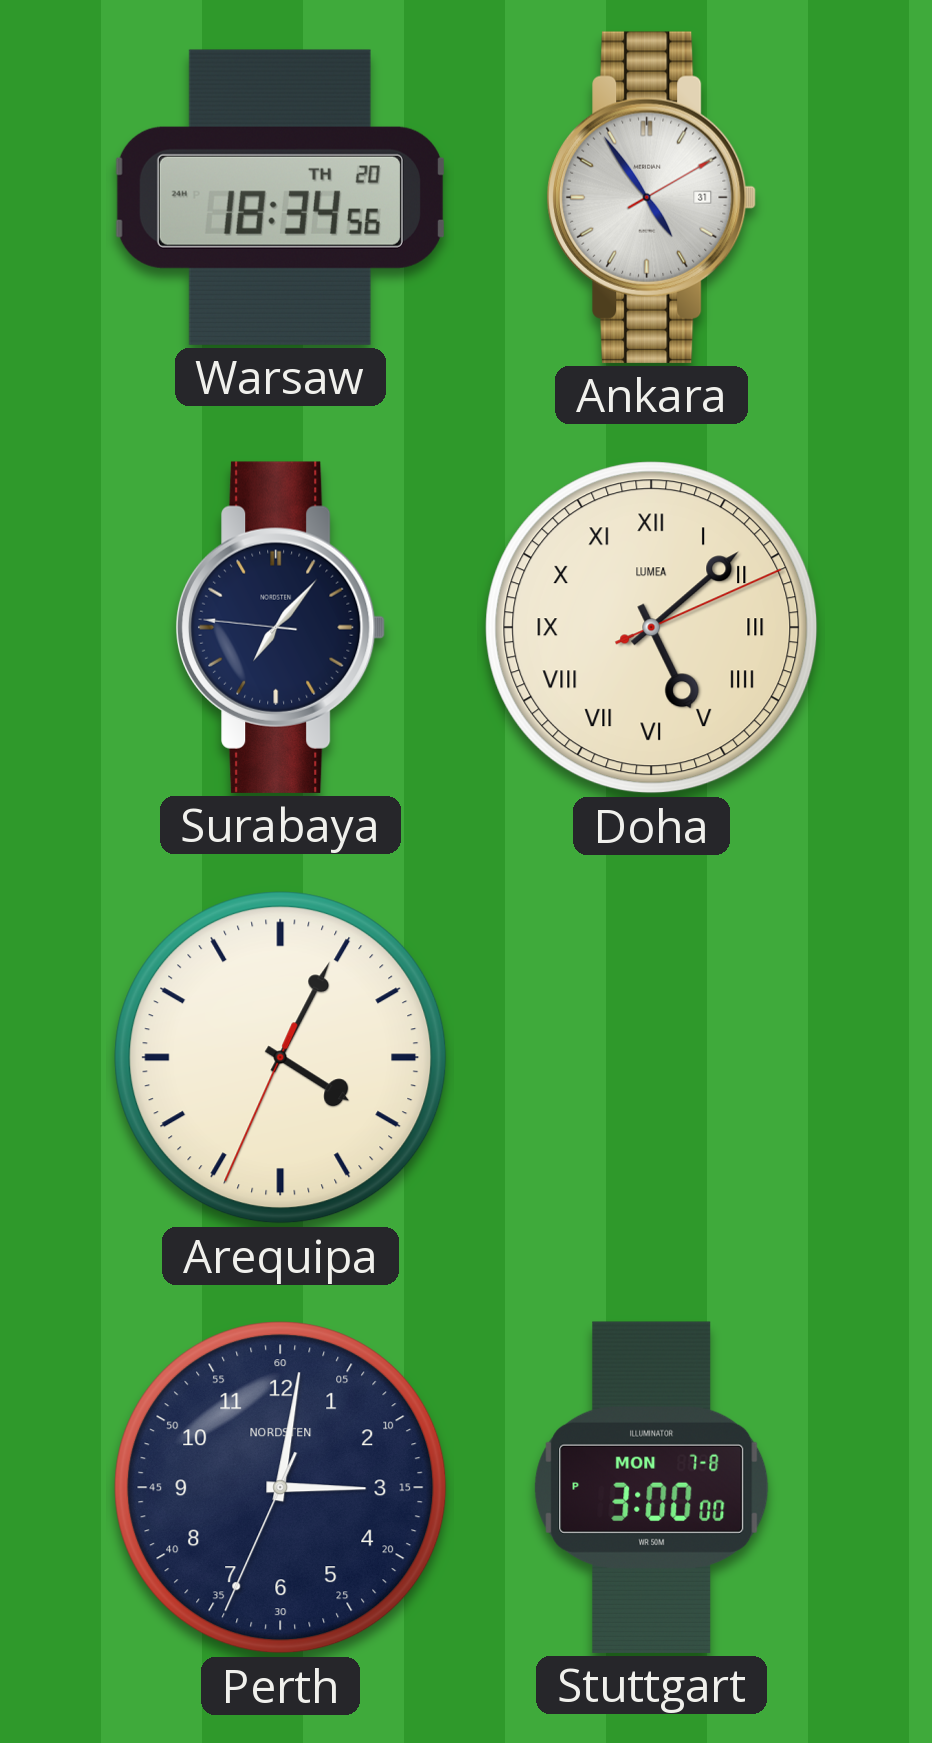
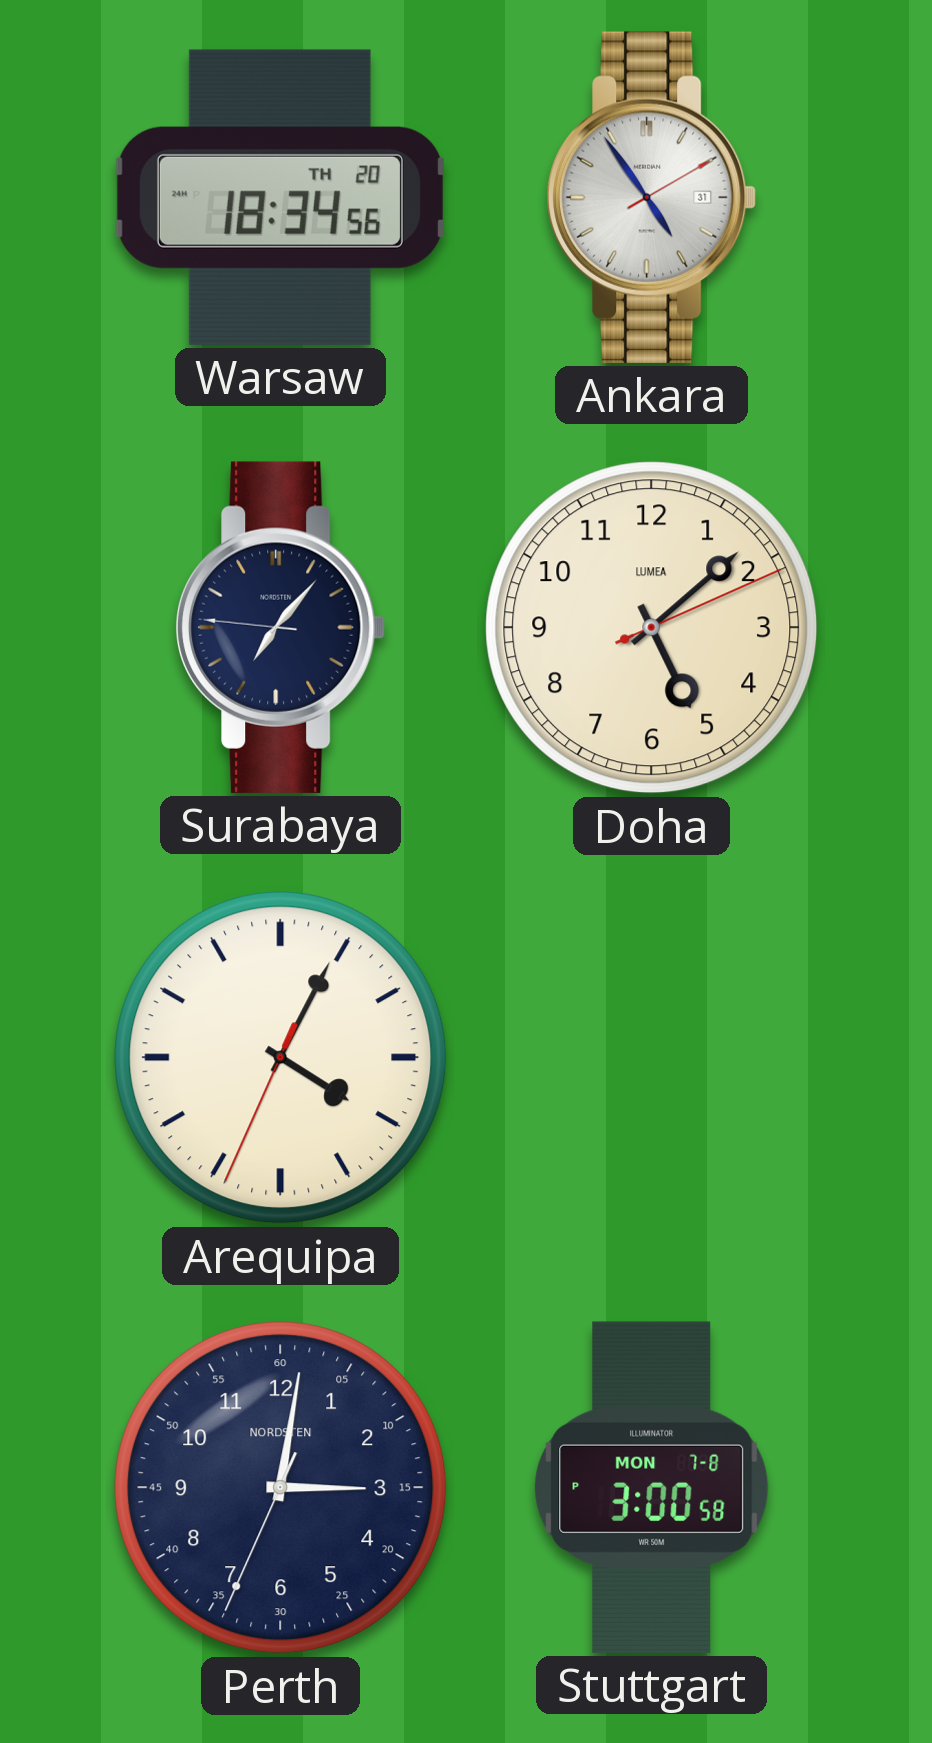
Doha numerals: Roman -> Arabic
Stuttgart: 3:00:00 PM -> 3:00:58 PM
